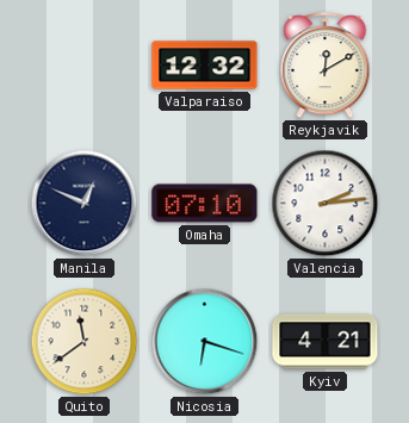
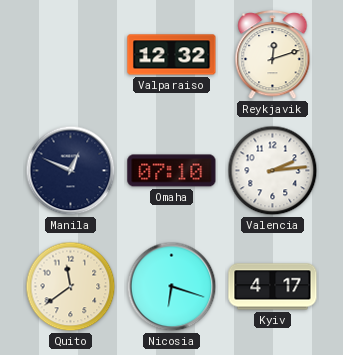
Reykjavik: 12:10 -> 12:12
Kyiv: 4:21 -> 4:17
